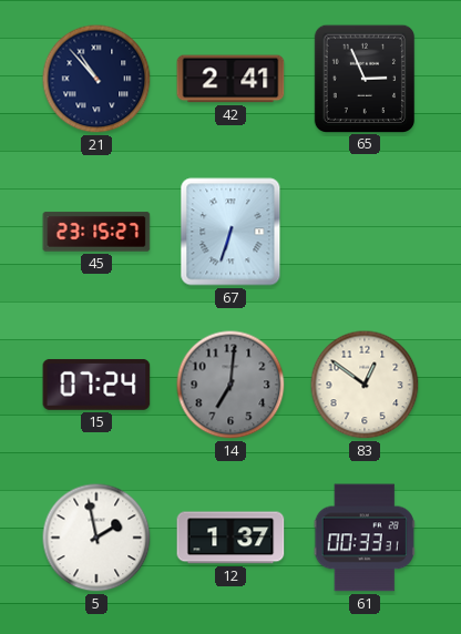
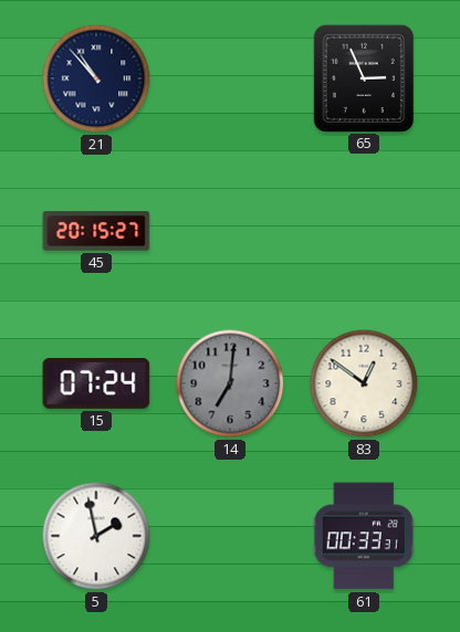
42: 2:41 -> none
45: 23:15 -> 20:15
67: 6:33 -> none
12: 1:37 -> none
